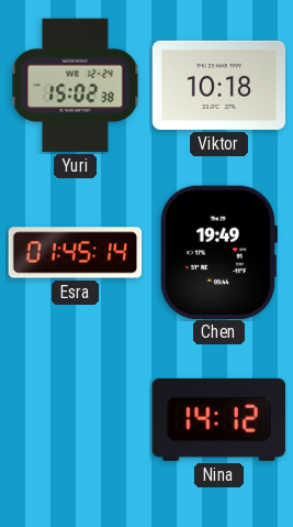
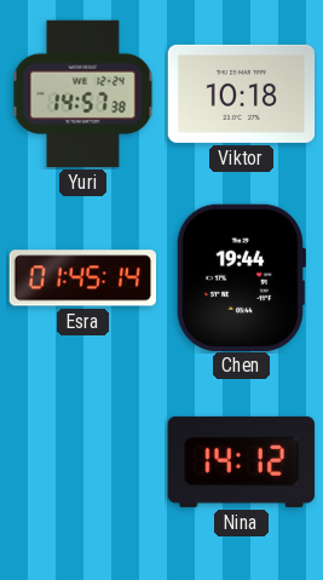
Yuri: 15:02 -> 14:57
Chen: 19:49 -> 19:44
